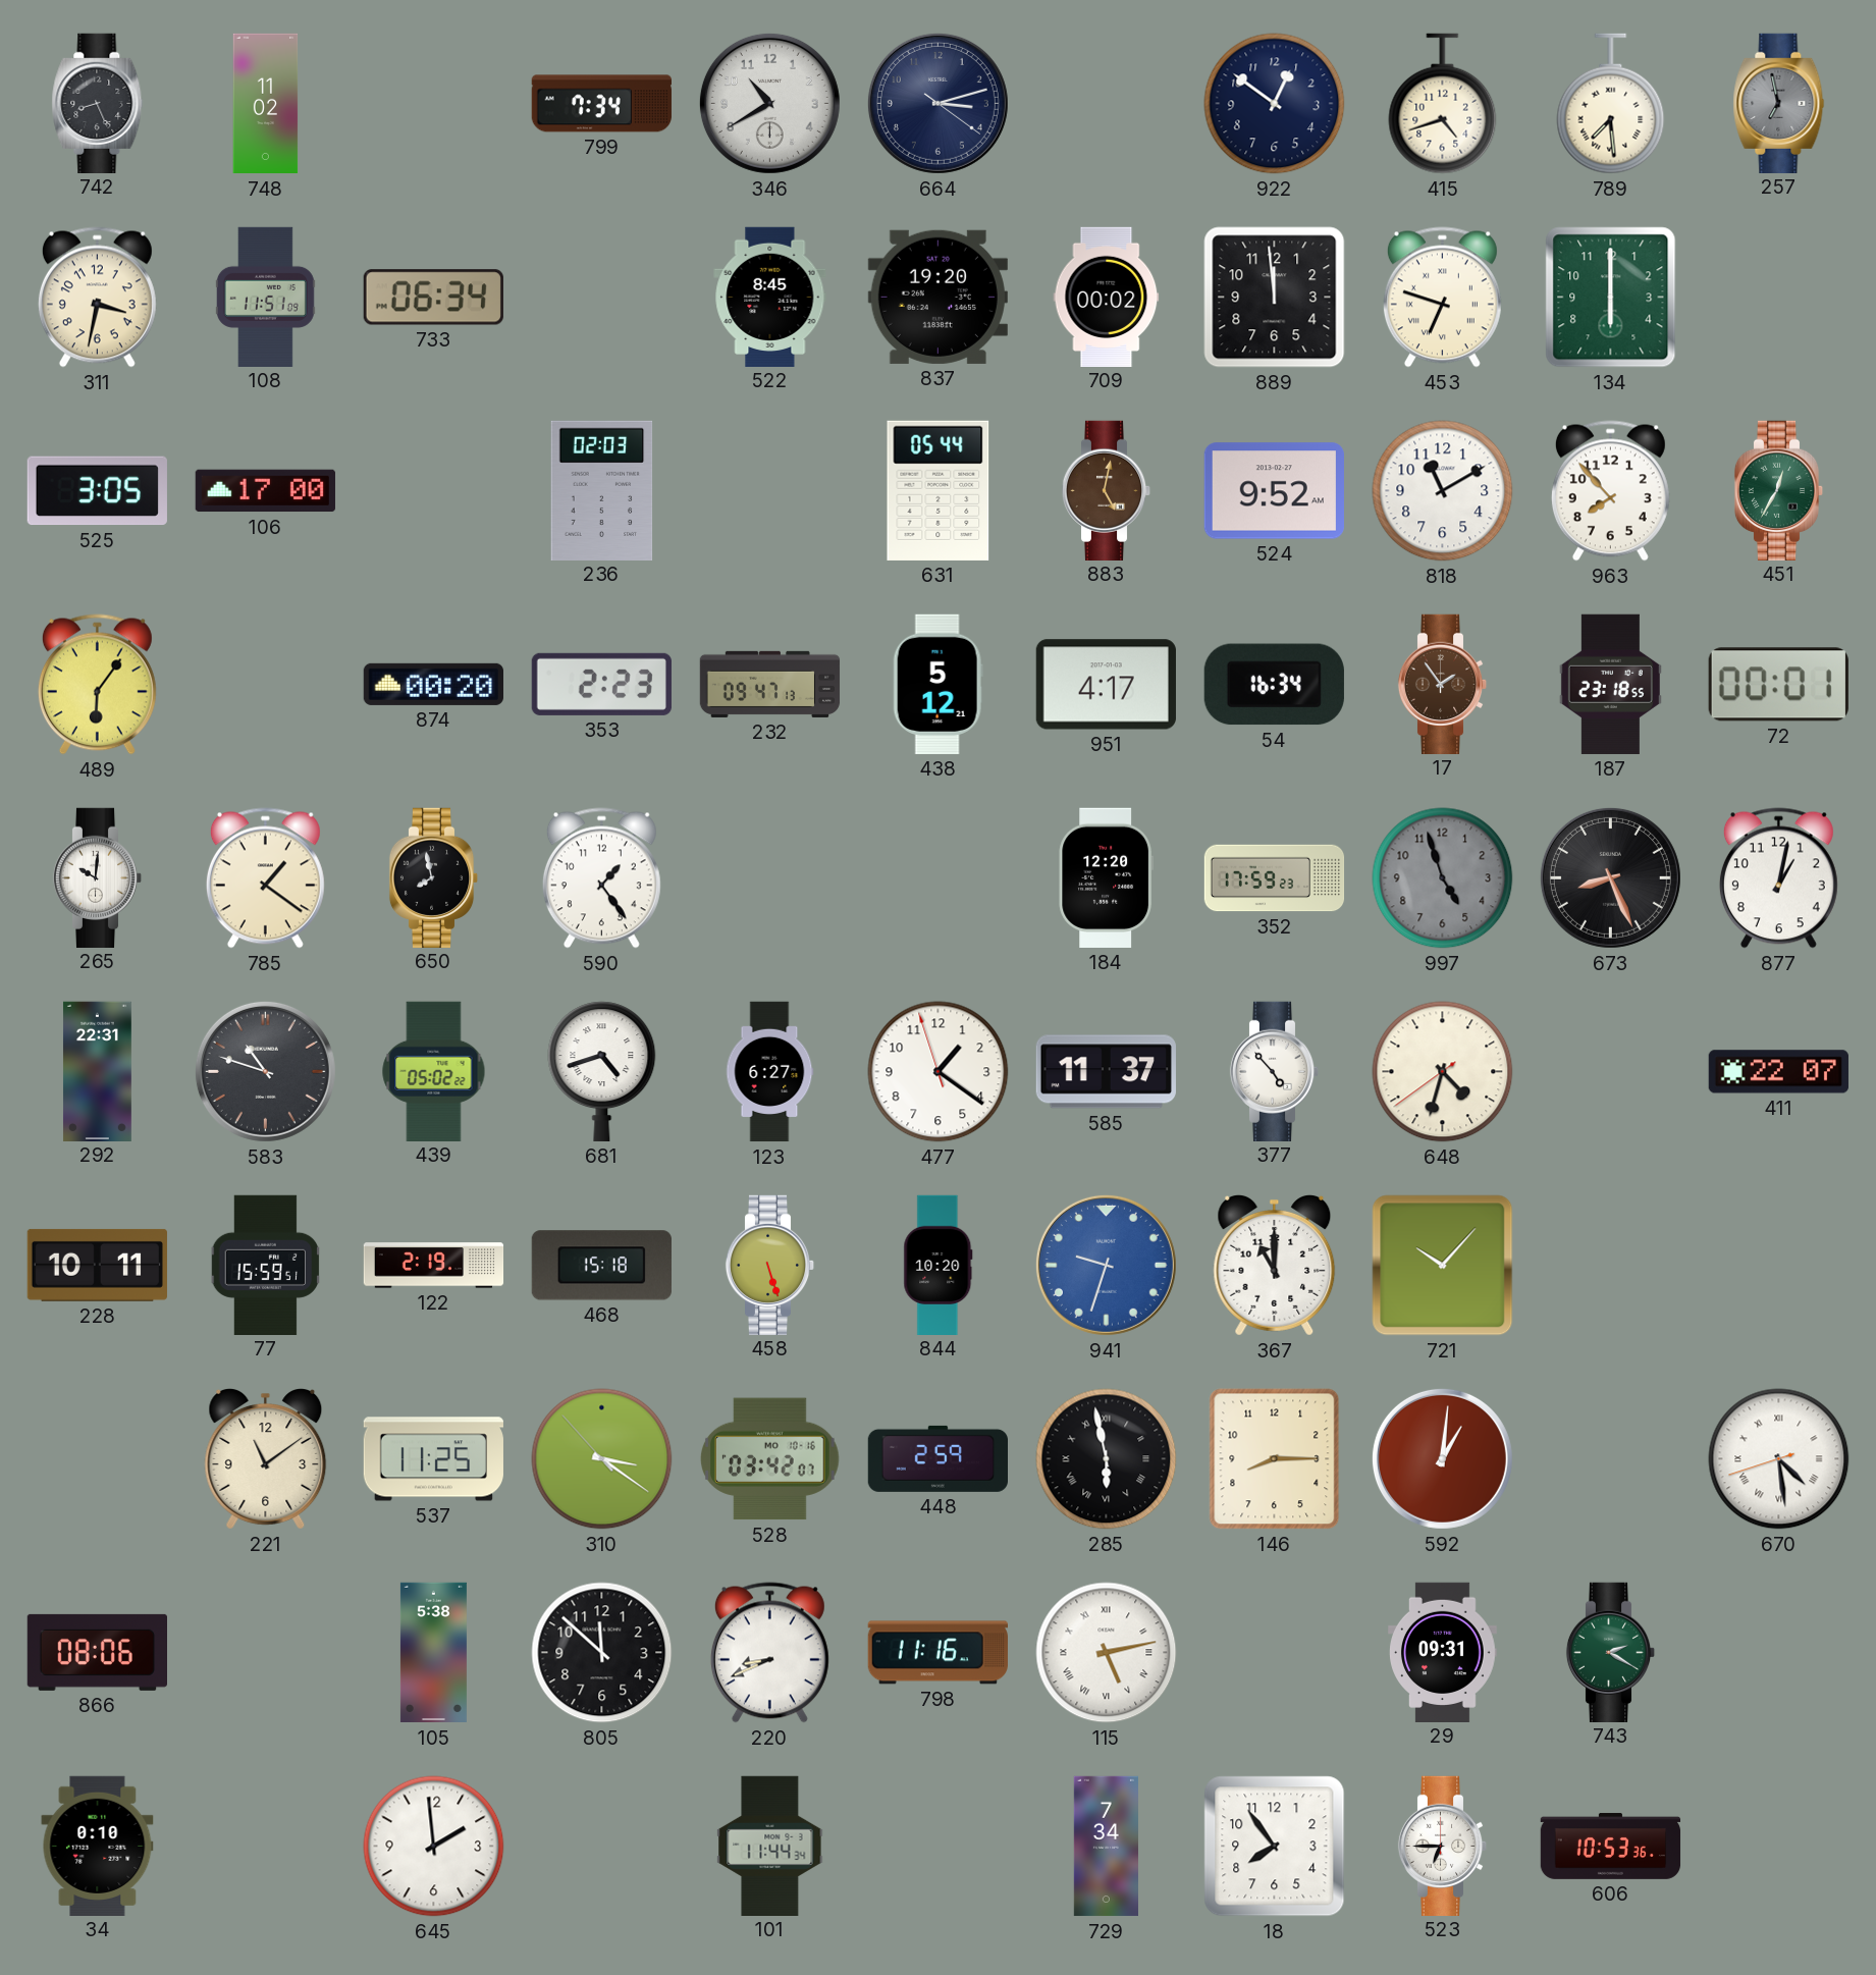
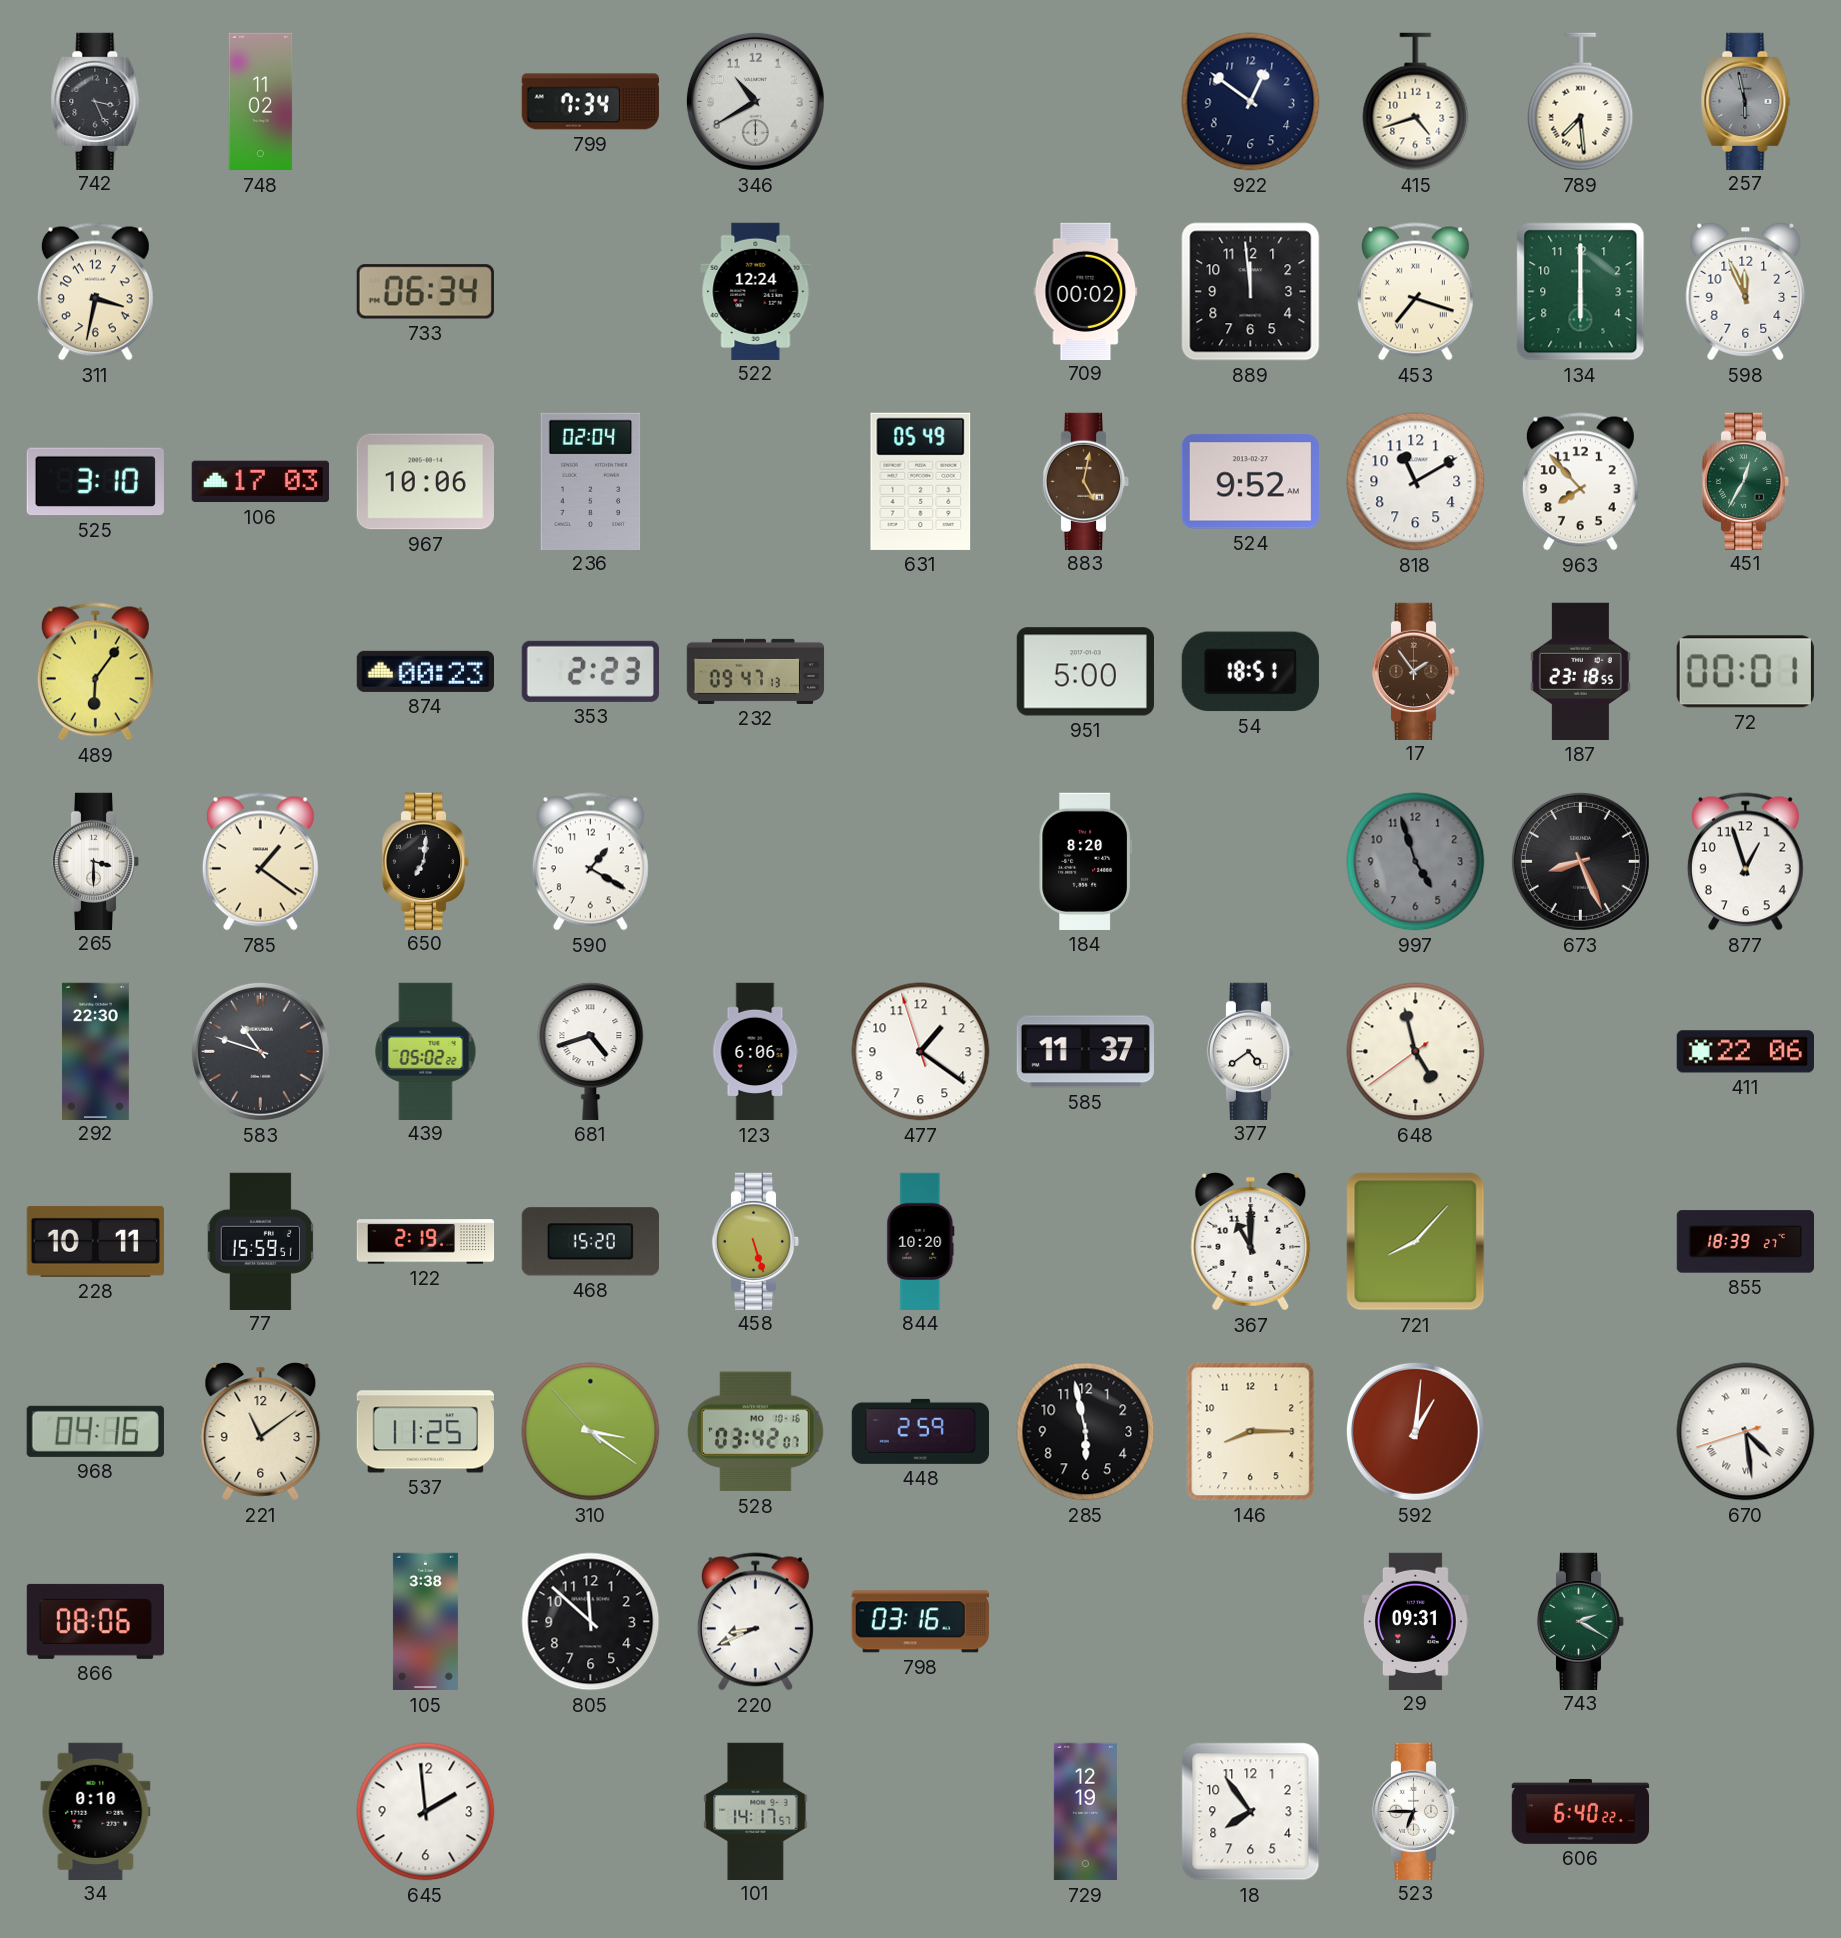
742: 8:26 -> 3:26
664: 3:12 -> none
257: 6:58 -> 5:58
108: 11:51 -> none
522: 8:45 -> 12:24
837: 19:20 -> none
453: 6:48 -> 7:18
598: none -> 11:56
525: 3:05 -> 3:10
106: 17:00 -> 17:03
967: none -> 10:06
236: 02:03 -> 02:04
631: 05:44 -> 05:49
874: 00:20 -> 00:23
438: 5:12 -> none
951: 4:17 -> 5:00
54: 16:34 -> 18:51
265: 10:01 -> 3:30
650: 7:58 -> 7:01
590: 1:24 -> 1:20
184: 12:20 -> 8:20
352: 17:59 -> none
877: 1:02 -> 12:57
292: 22:31 -> 22:30
123: 6:27 -> 6:06
377: 4:53 -> 4:39
648: 4:32 -> 4:57
411: 22:07 -> 22:06
468: 15:18 -> 15:20
941: 9:33 -> none
721: 10:07 -> 8:07
855: none -> 18:39
968: none -> 04:16
285 numerals: Roman -> Arabic
105: 5:38 -> 3:38
798: 11:16 -> 03:16
115: 5:13 -> none
101: 11:44 -> 14:17
729: 7:34 -> 12:19
606: 10:53 -> 6:40
